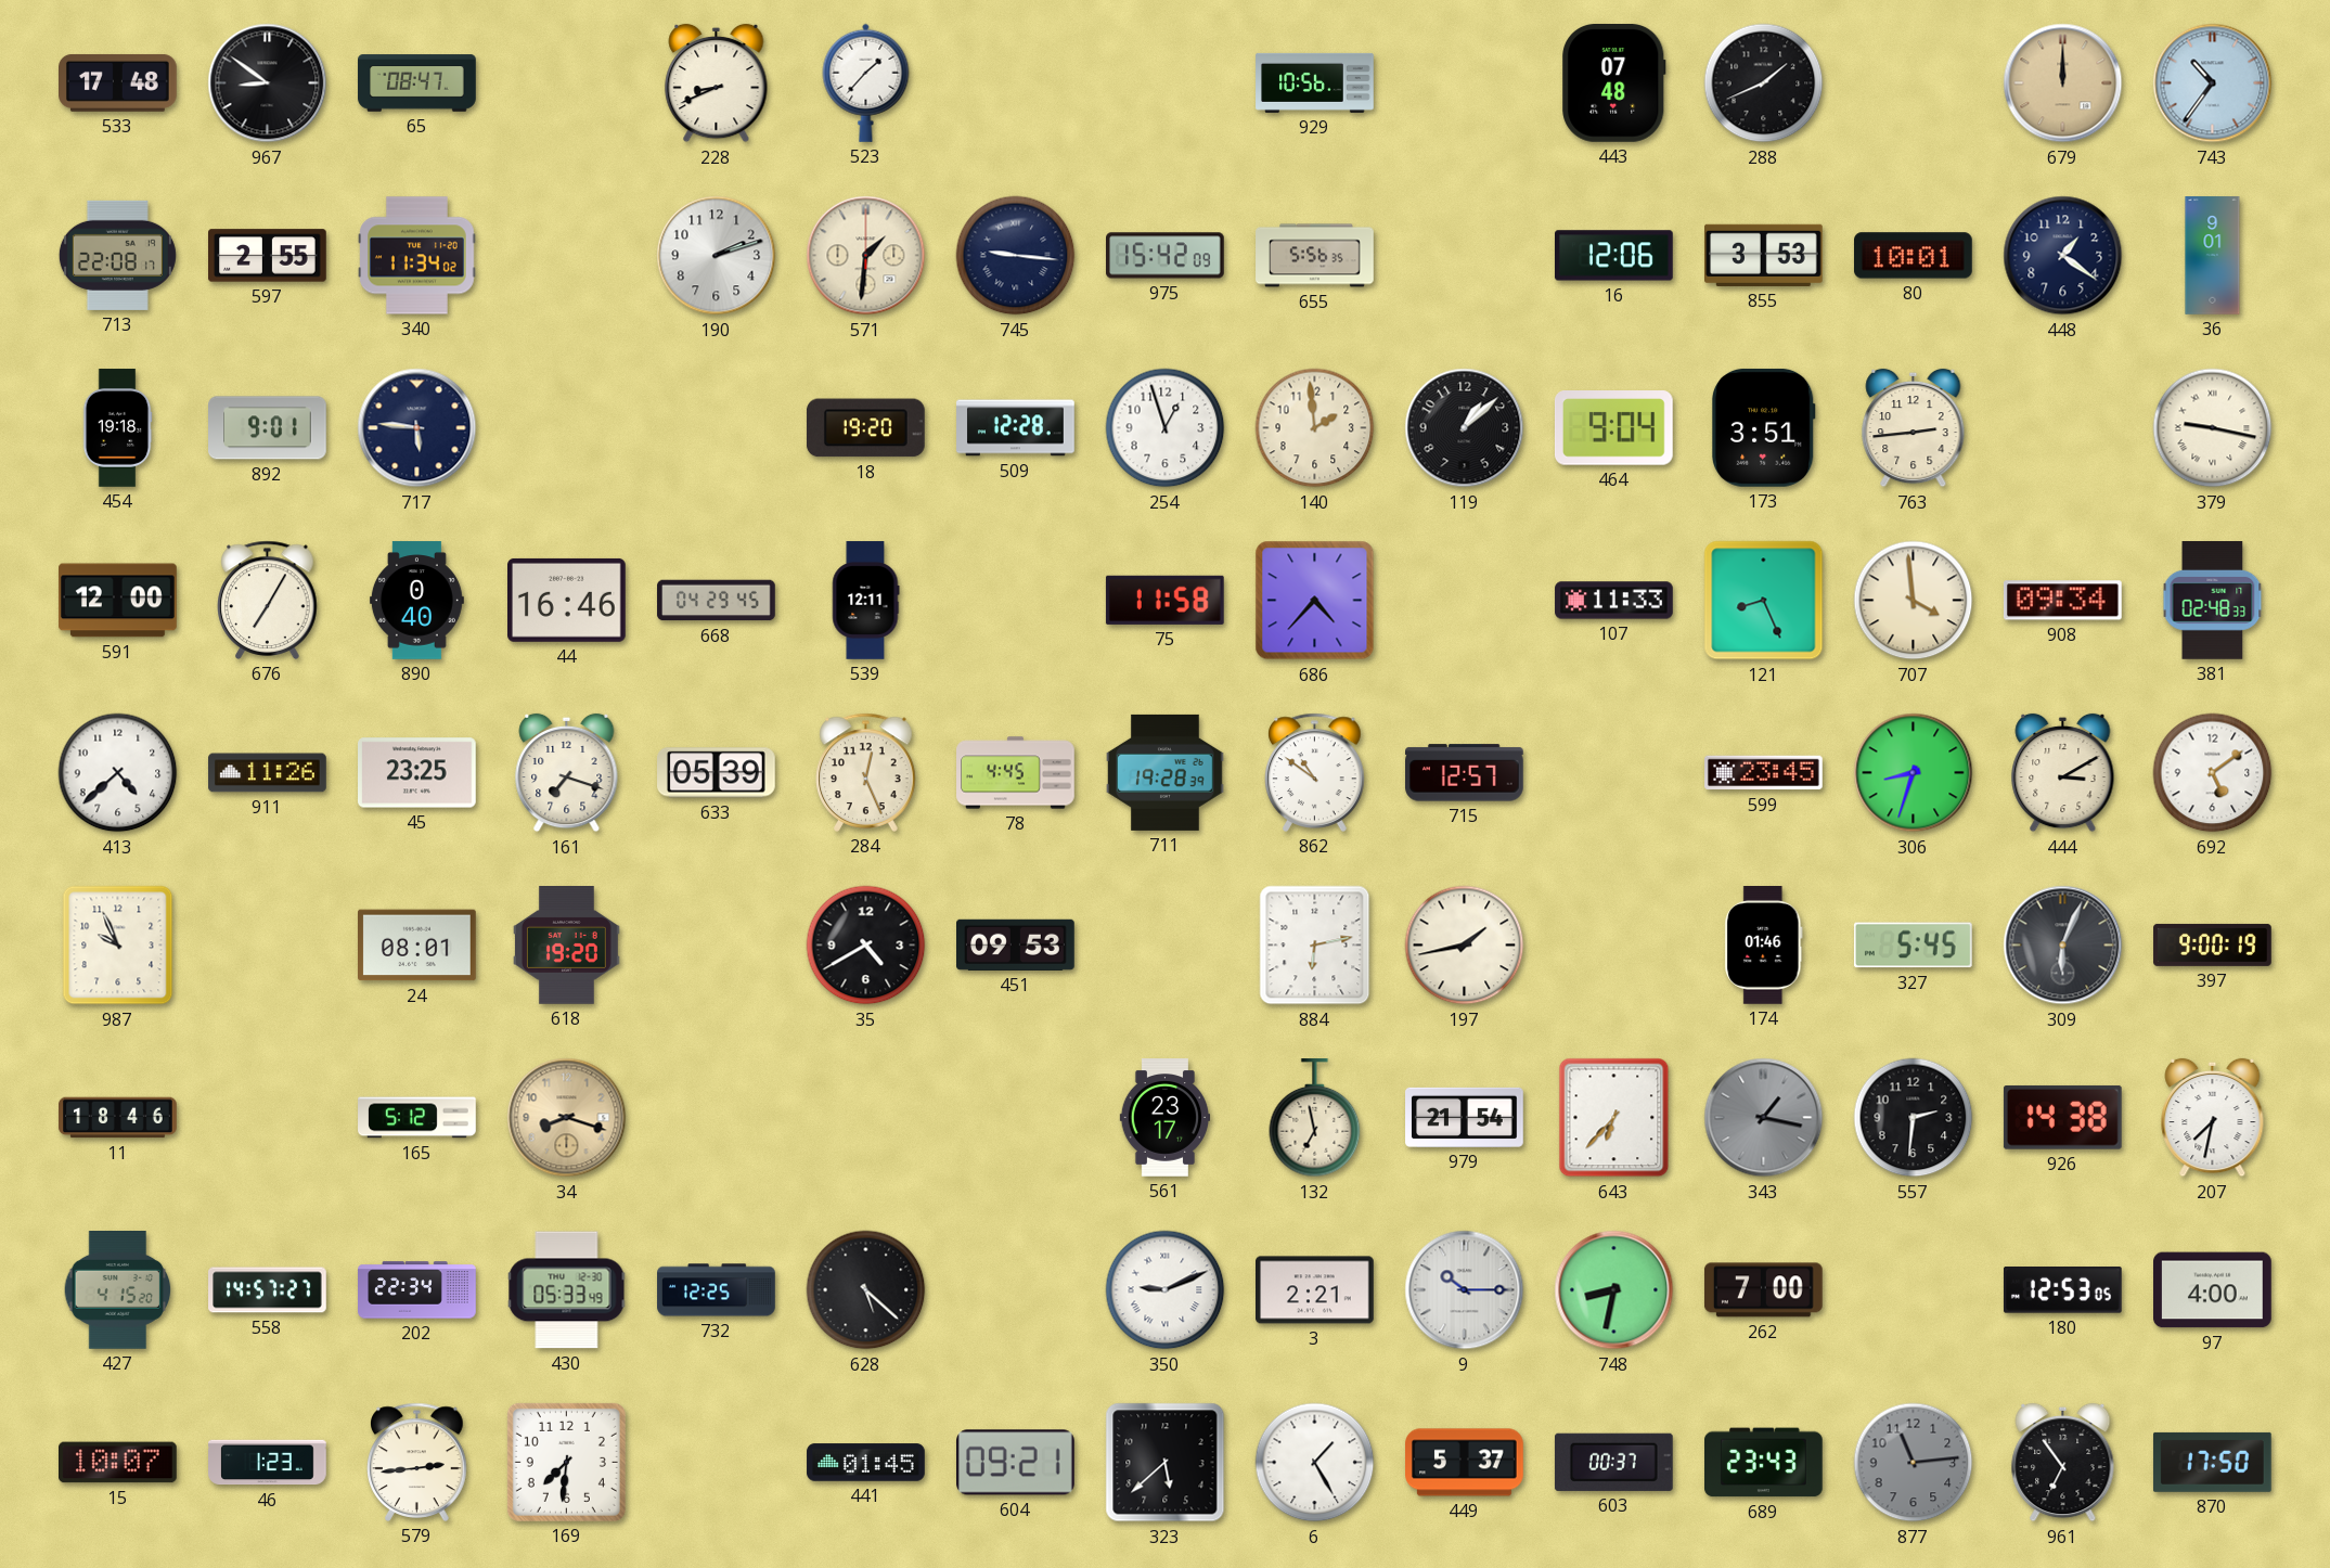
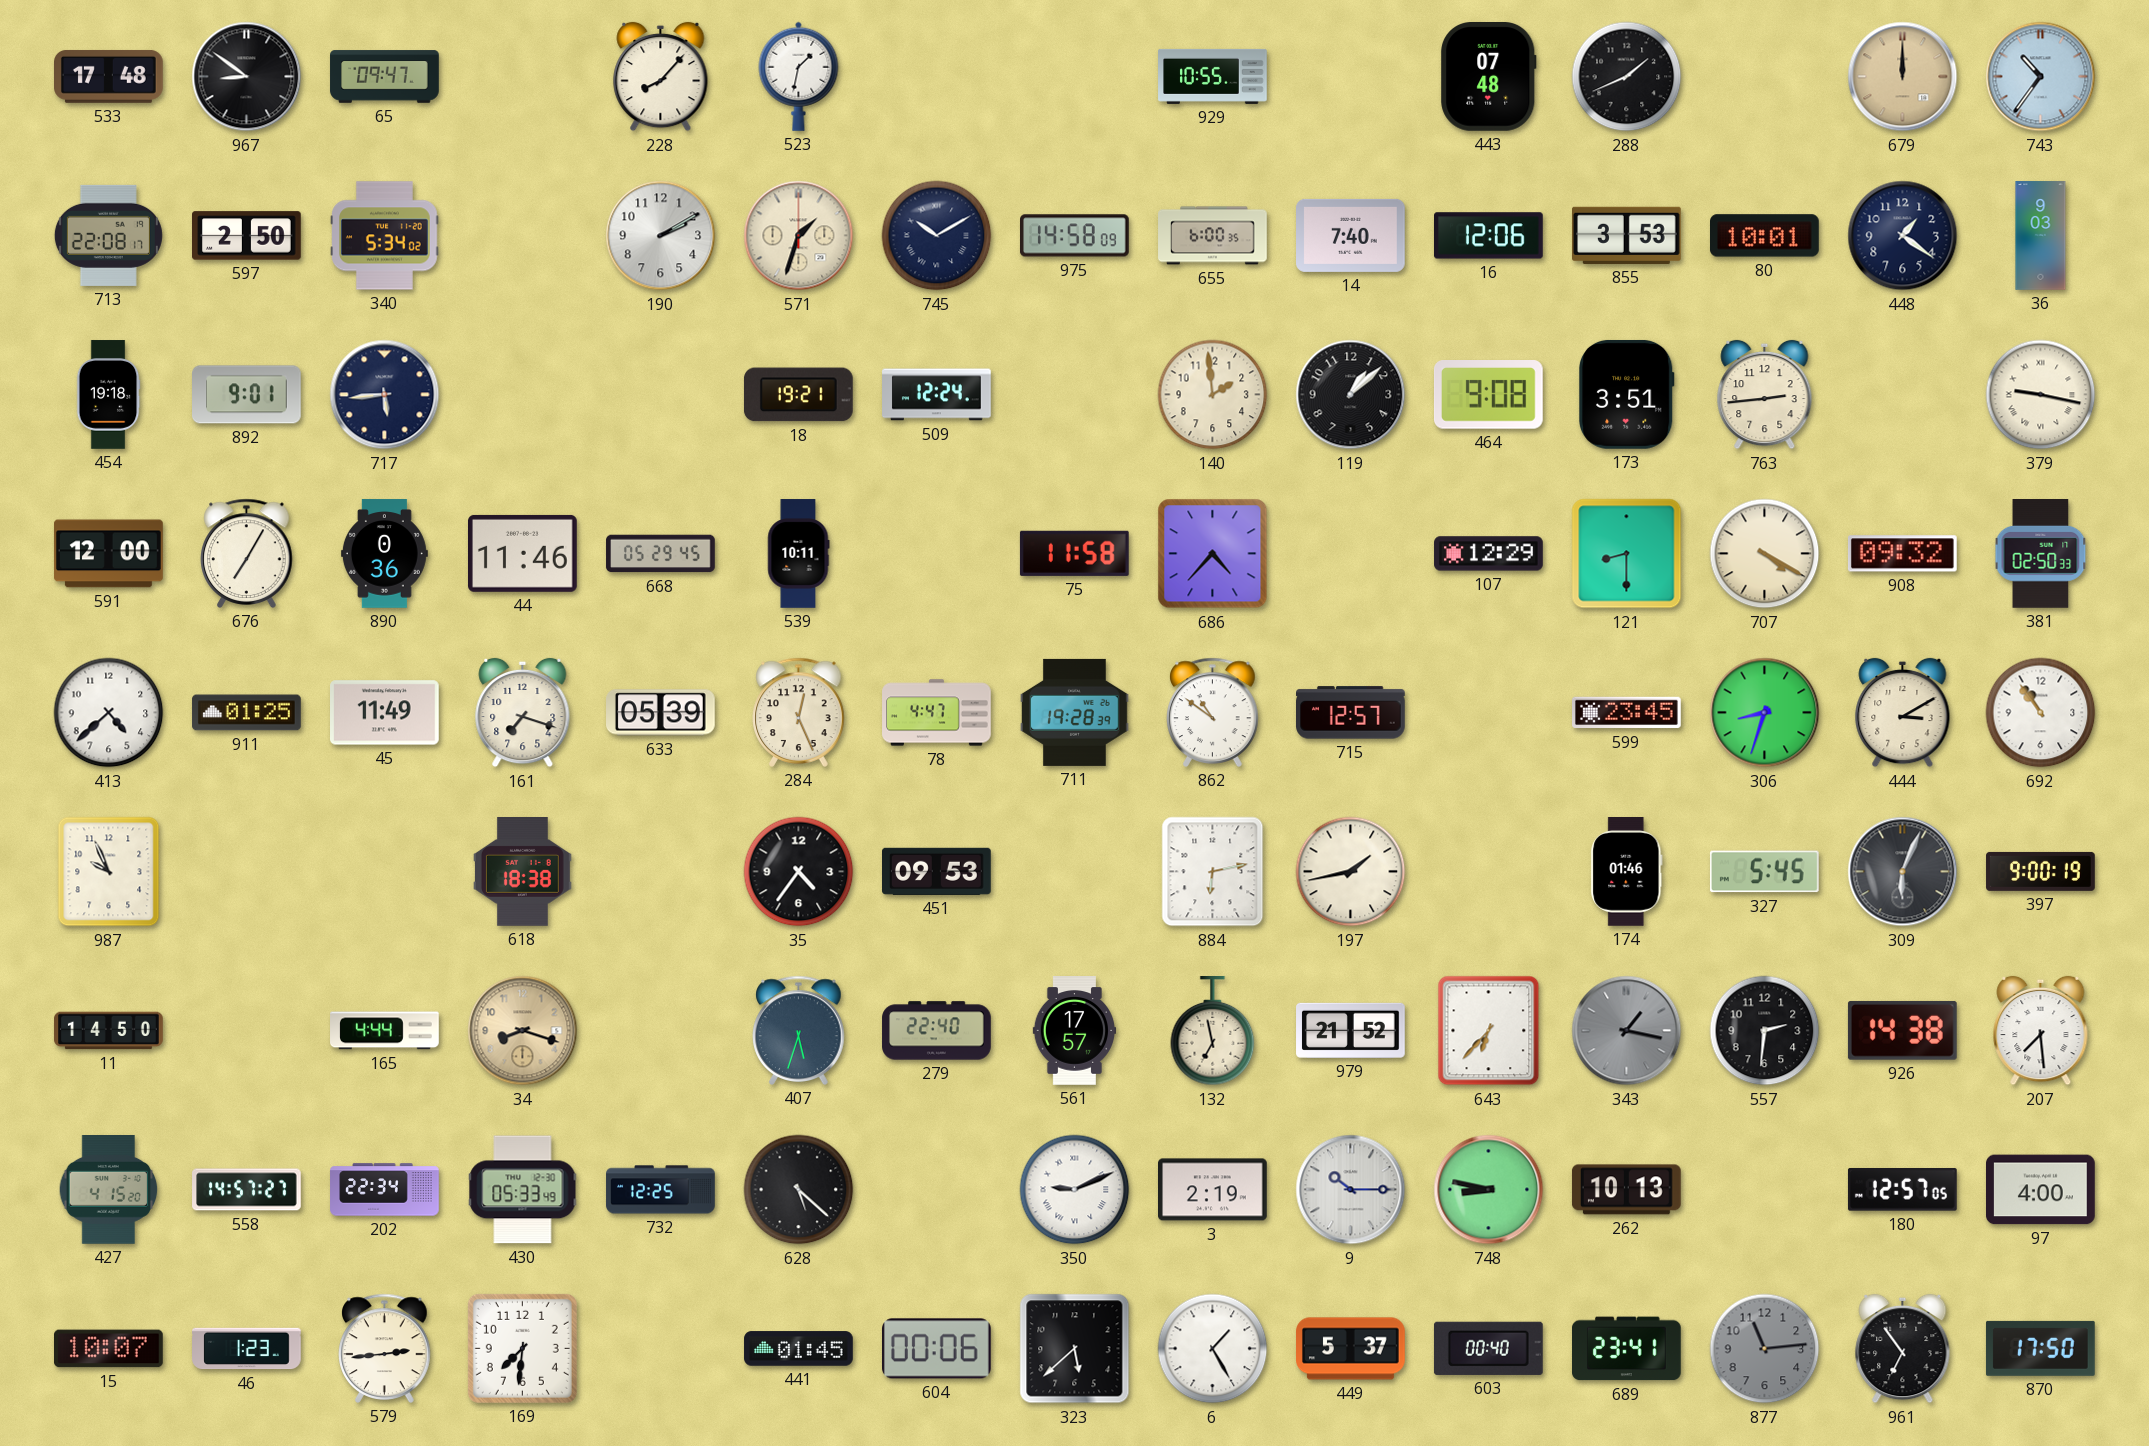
65: 08:47 -> 09:47
228: 8:41 -> 8:07
523: 1:37 -> 1:32
929: 10:56 -> 10:55
597: 2:55 -> 2:50
340: 11:34 -> 5:34
190: 2:12 -> 2:10
571: 1:31 -> 1:33
745: 9:16 -> 10:10
975: 15:42 -> 14:58
655: 5:56 -> 6:00
14: none -> 7:40
36: 9:01 -> 9:03
717: 5:46 -> 5:44
18: 19:20 -> 19:21
509: 12:28 -> 12:24
254: 12:57 -> none
464: 9:04 -> 9:08
890: 0:40 -> 0:36
44: 16:46 -> 11:46
668: 04:29 -> 05:29
539: 12:11 -> 10:11
107: 11:33 -> 12:29
121: 8:26 -> 8:30
707: 3:59 -> 4:20
908: 09:34 -> 09:32
381: 02:48 -> 02:50
911: 11:26 -> 01:25
45: 23:25 -> 11:49
78: 4:45 -> 4:47
692: 5:09 -> 10:54
24: 08:01 -> none
618: 19:20 -> 18:38
35: 4:40 -> 4:36
11: 18:46 -> 14:50
165: 5:12 -> 4:44
407: none -> 5:33
279: none -> 22:40
561: 23:17 -> 17:57
979: 21:54 -> 21:52
207: 7:32 -> 7:29
3: 2:21 -> 2:19
748: 8:32 -> 8:47
262: 7:00 -> 10:13
180: 12:53 -> 12:57
604: 09:21 -> 00:06
603: 00:37 -> 00:40
689: 23:43 -> 23:41
